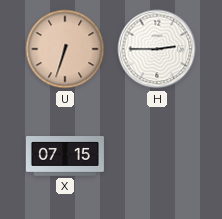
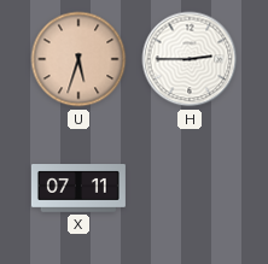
U: 6:33 -> 5:33
X: 07:15 -> 07:11
